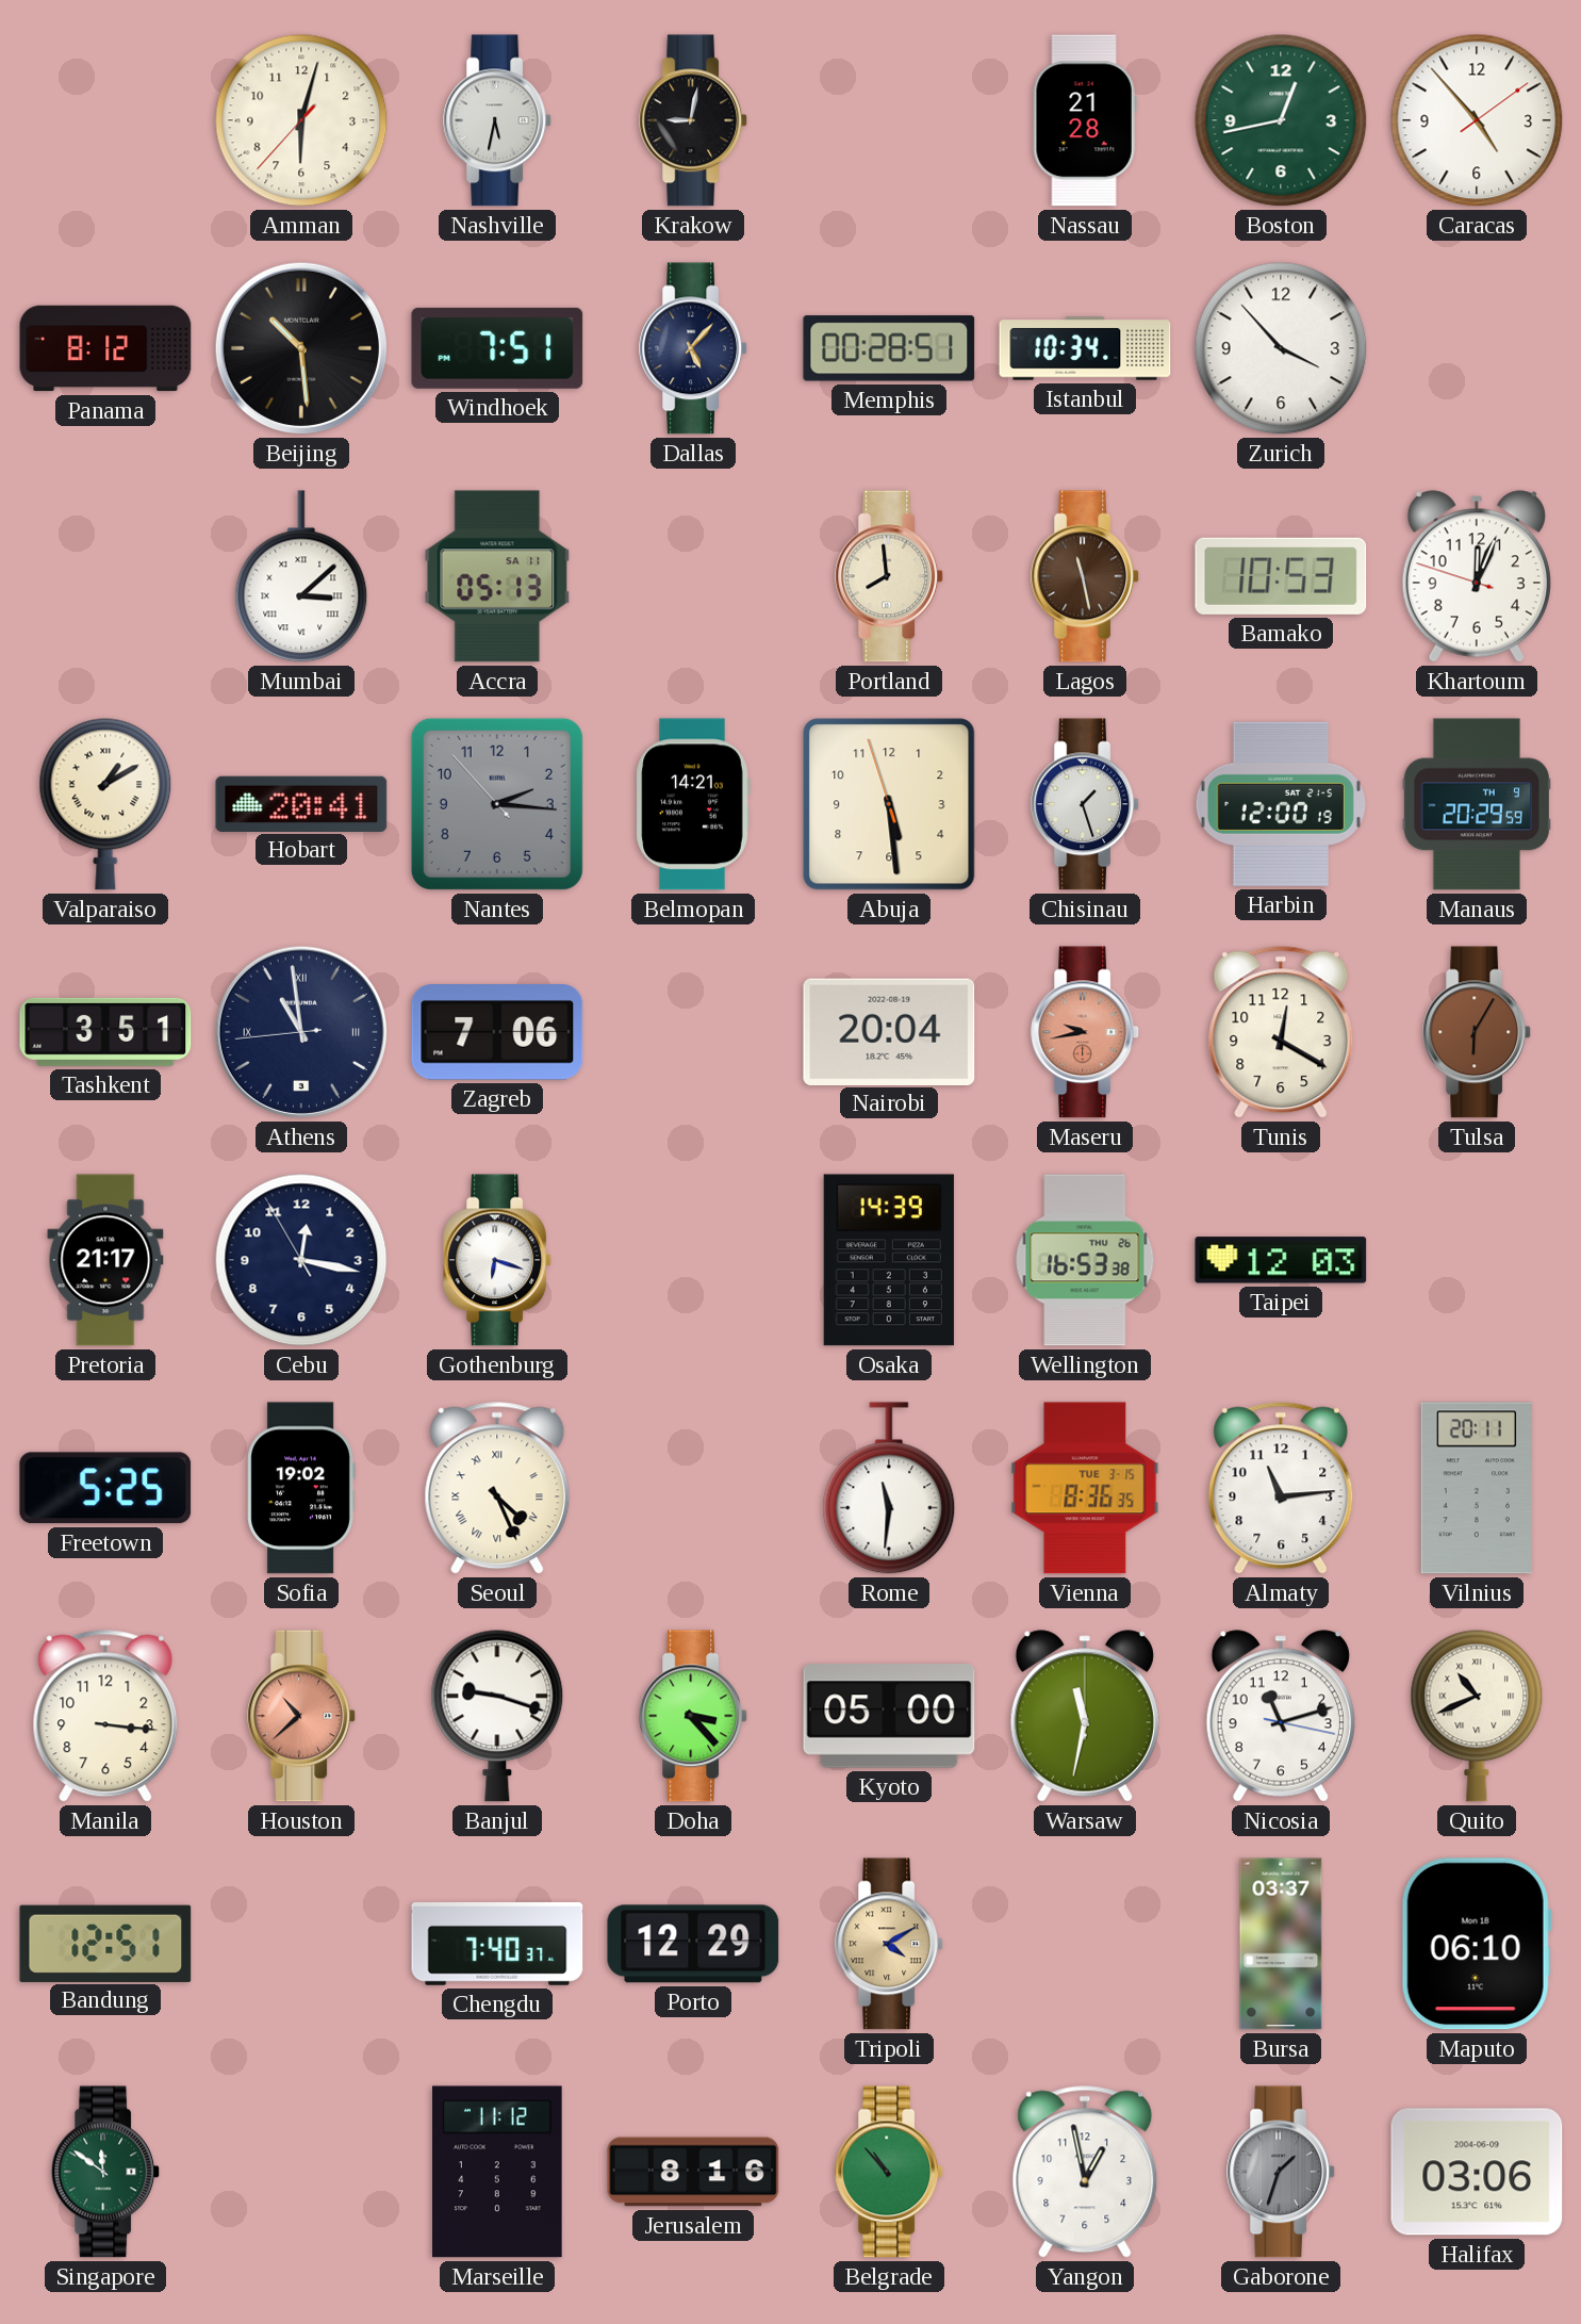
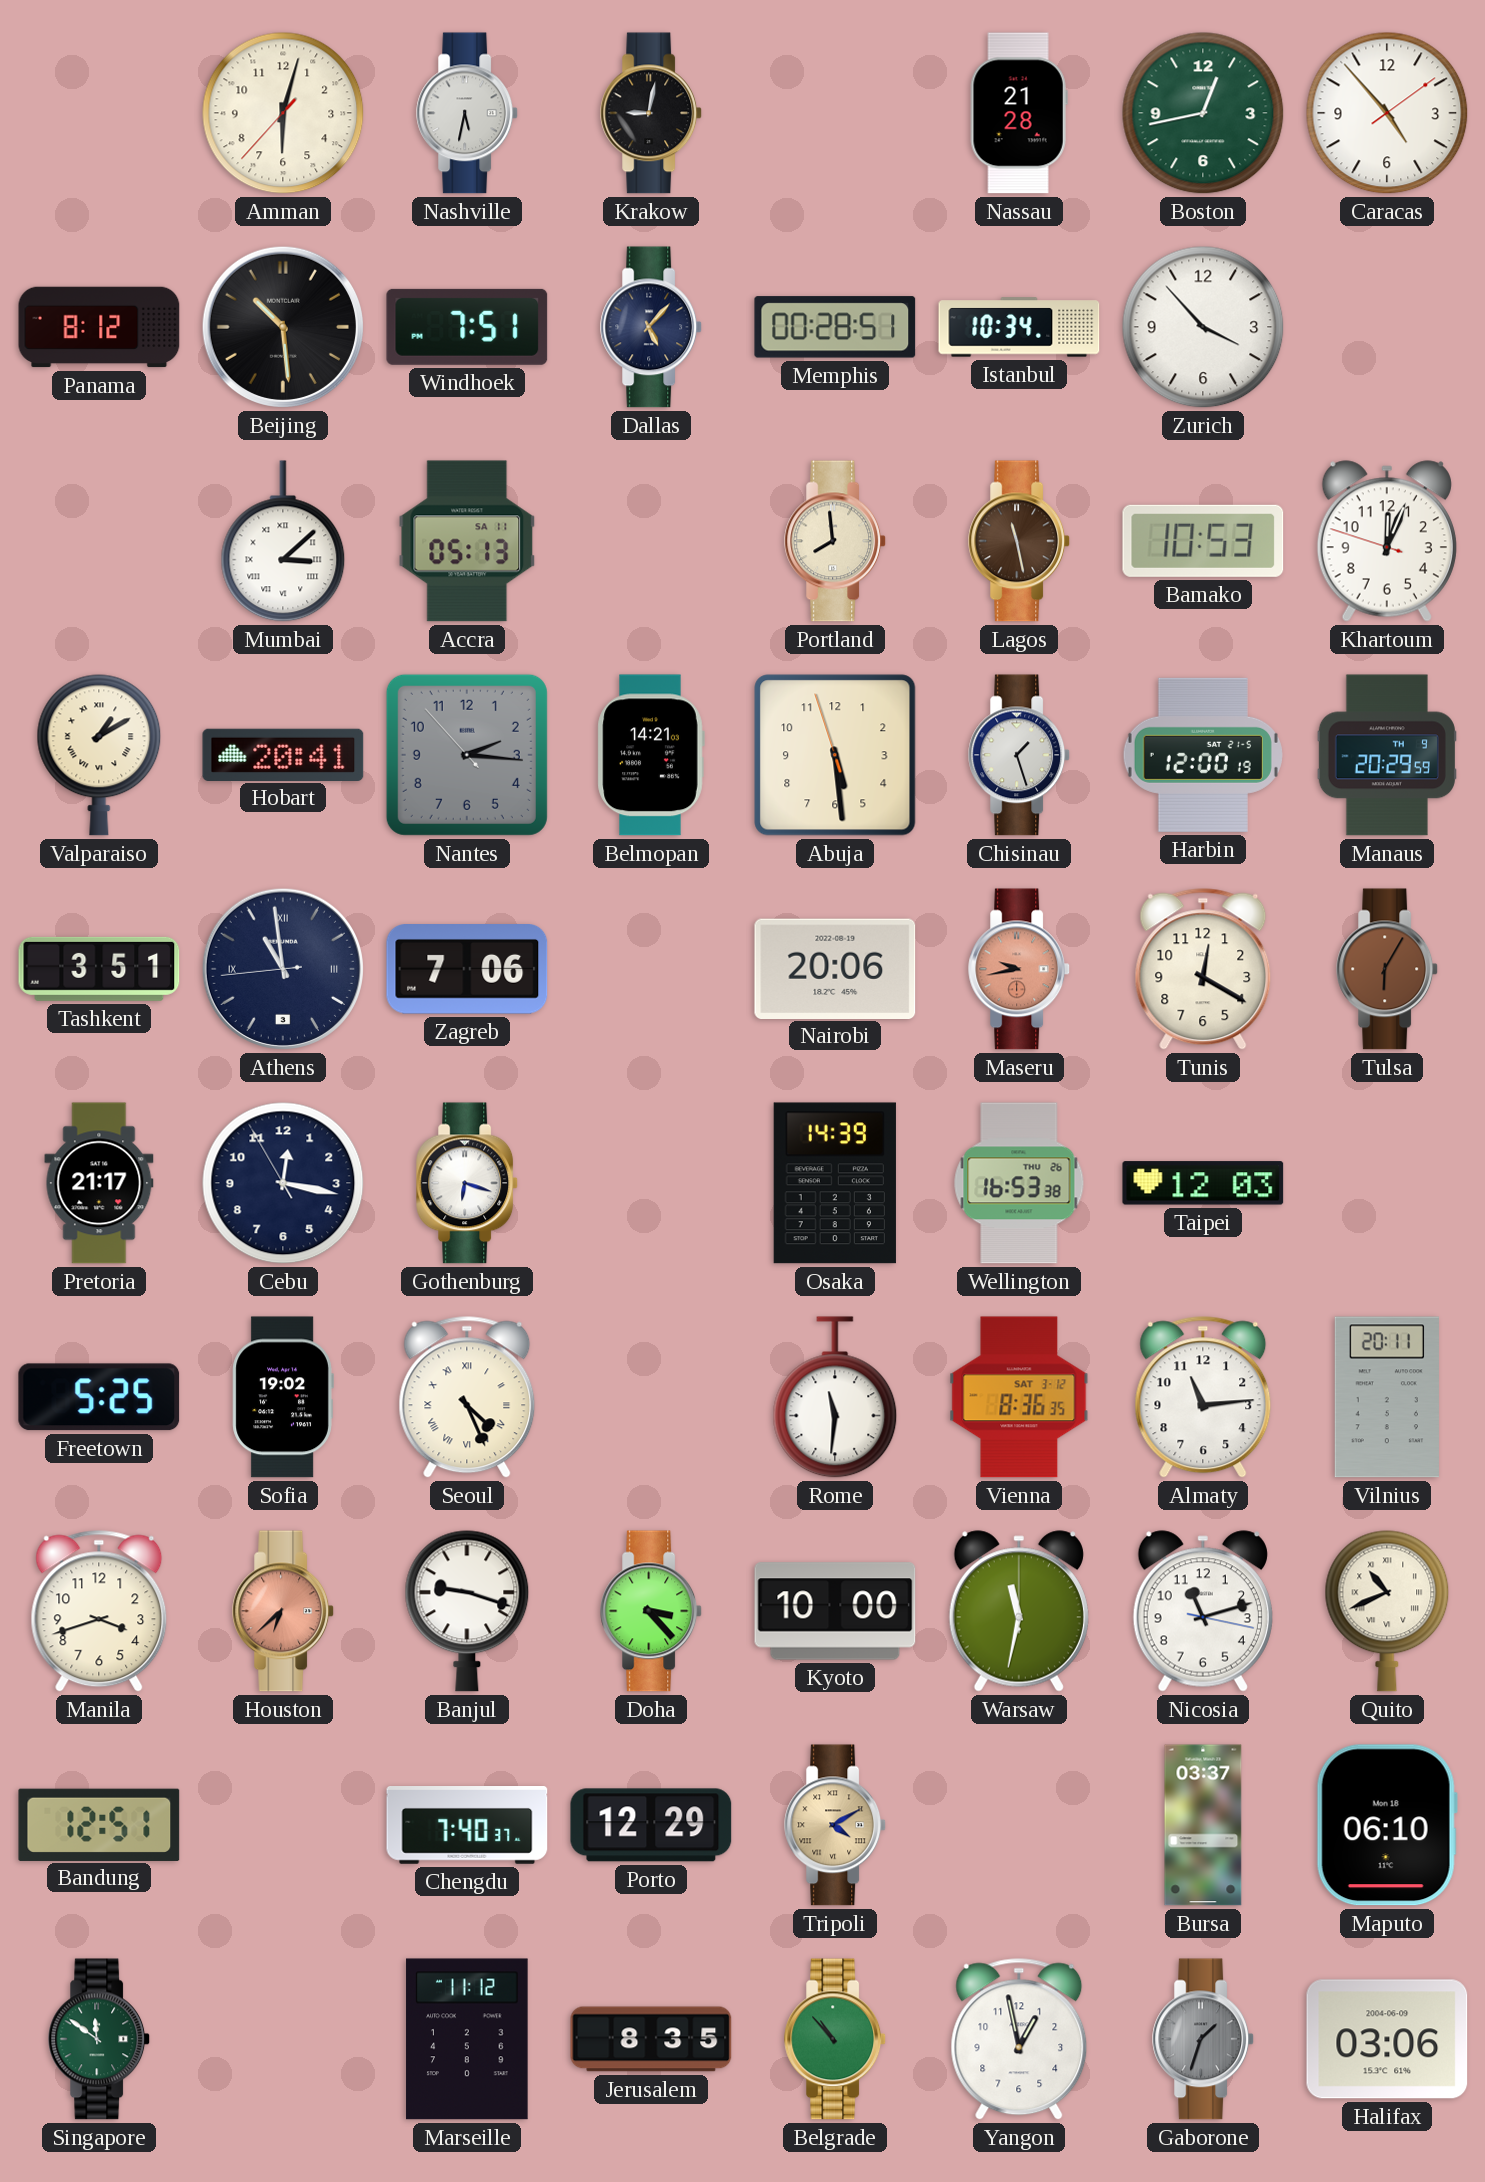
Nairobi: 20:04 -> 20:06
Vienna date: TUE 3-15 -> SAT 3-12
Manila: 3:16 -> 3:42
Houston: 10:38 -> 6:38
Kyoto: 05:00 -> 10:00
Jerusalem: 8:16 -> 8:35
